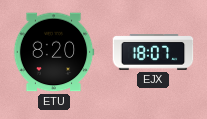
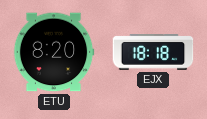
EJX: 18:07 -> 18:18
